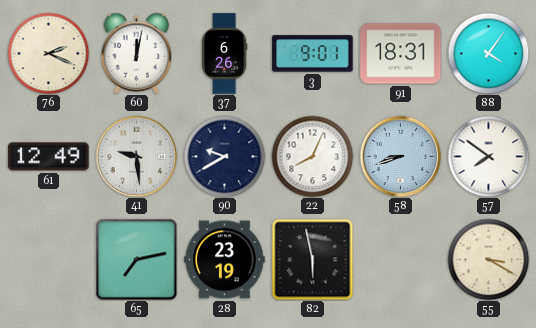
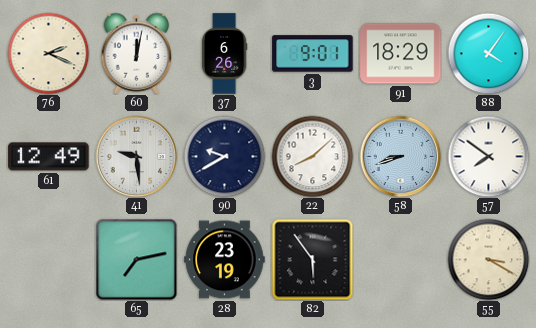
91: 18:31 -> 18:29
22: 8:04 -> 8:08
82: 5:58 -> 5:54
